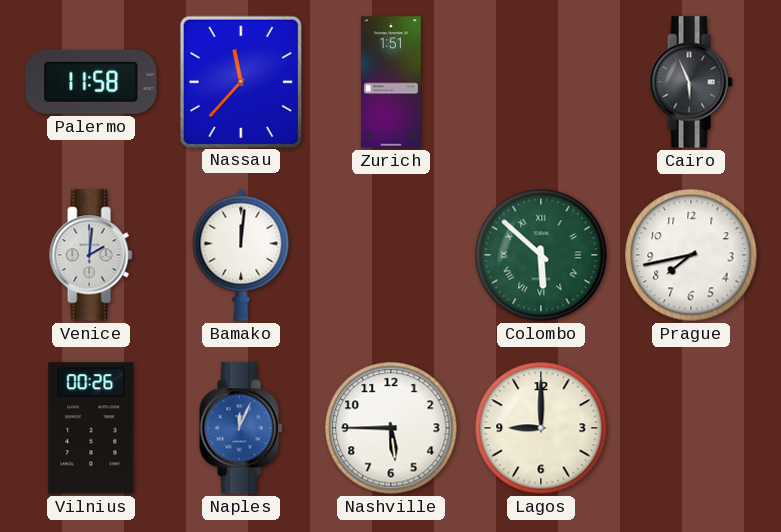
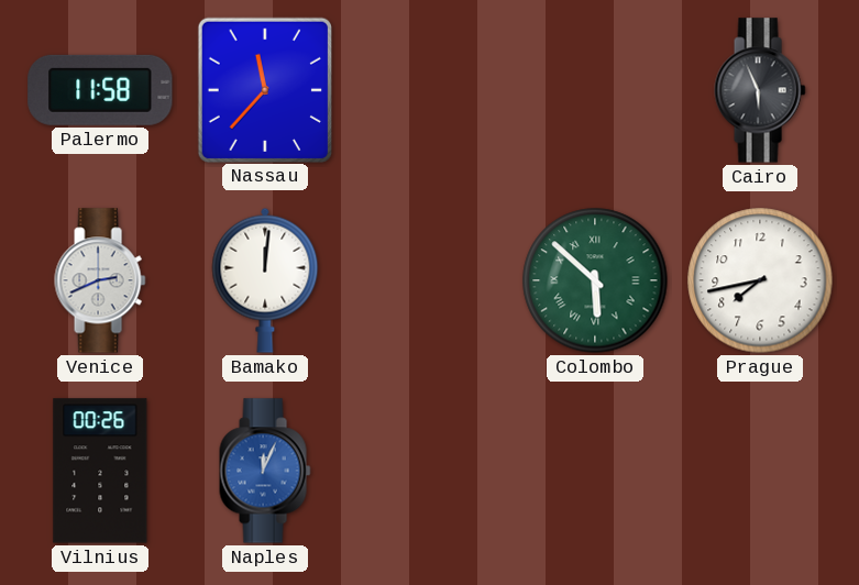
Zurich: 1:51 -> none
Venice: 2:01 -> 2:41
Nashville: 5:45 -> none
Lagos: 9:00 -> none
